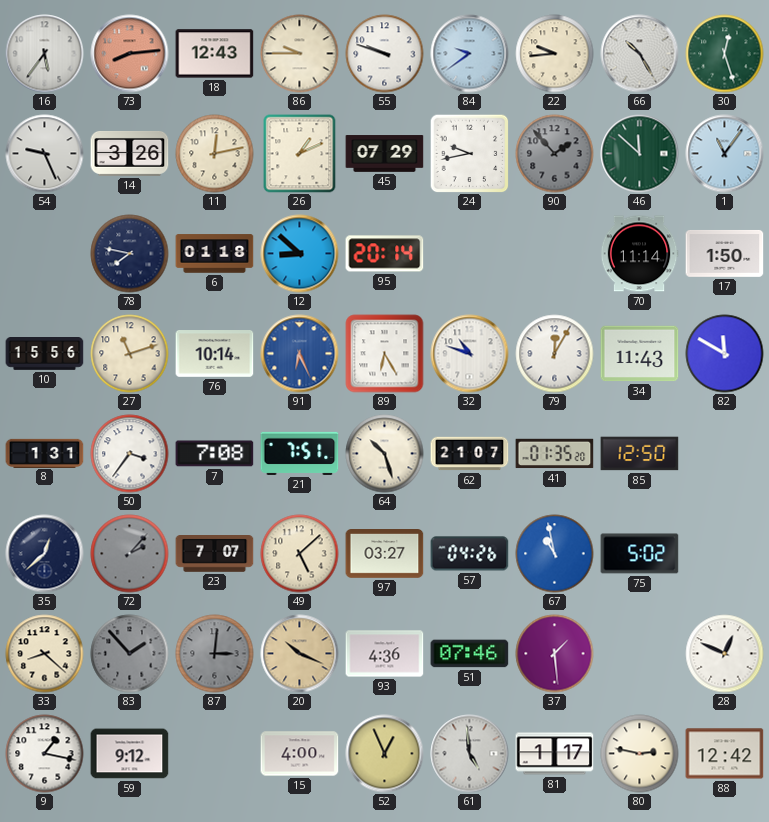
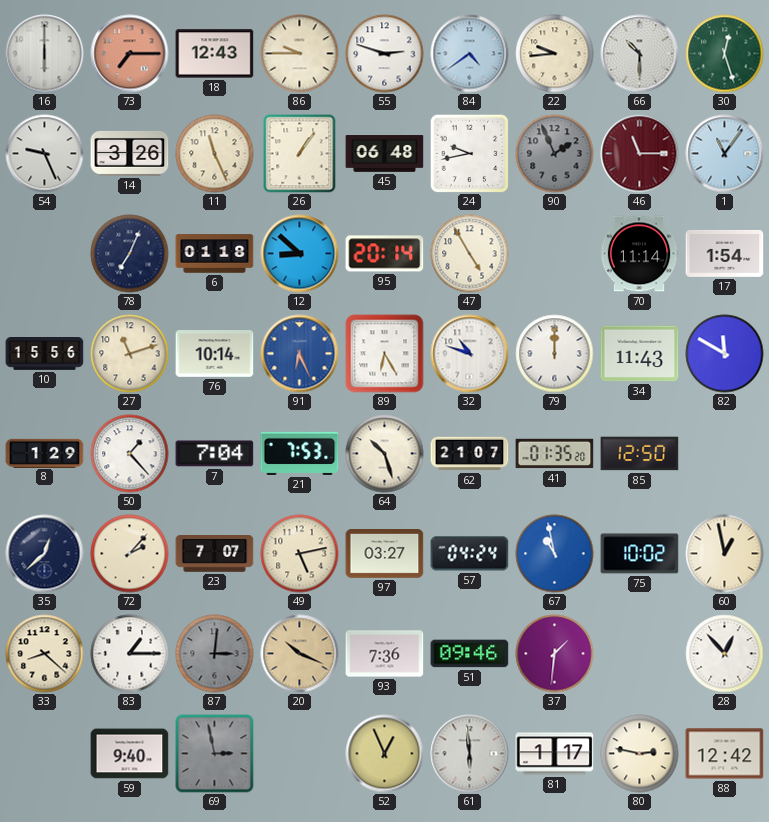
16: 5:36 -> 6:00
73: 8:14 -> 7:15
55: 9:48 -> 2:48
84: 9:39 -> 4:39
66: 10:25 -> 10:30
11: 12:13 -> 11:26
26: 1:11 -> 1:06
45: 07:29 -> 06:48
90: 1:53 -> 1:56
46: 11:52 -> 11:15
46 dial: green -> burgundy
78: 7:47 -> 7:04
47: none -> 4:55
17: 1:50 -> 1:54
79: 12:05 -> 12:00
8: 1:31 -> 1:29
50: 3:36 -> 1:23
7: 7:08 -> 7:04
21: 7:51 -> 7:53
72 dial: grey -> cream
49: 5:08 -> 5:13
57: 04:26 -> 04:24
75: 5:02 -> 10:02
60: none -> 12:58
83: 1:53 -> 1:15
83 dial: grey -> white
93: 4:36 -> 7:36
51: 07:46 -> 09:46
37: 1:29 -> 1:31
28: 12:49 -> 12:53
9: 1:17 -> none
59: 9:12 -> 9:40
69: none -> 2:58
15: 4:00 -> none
61: 4:59 -> 5:59
